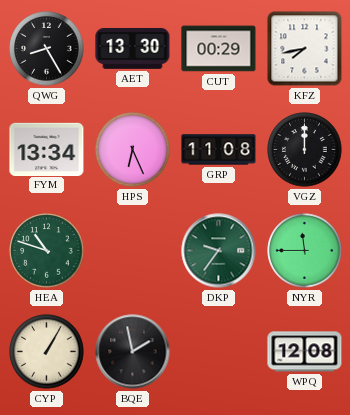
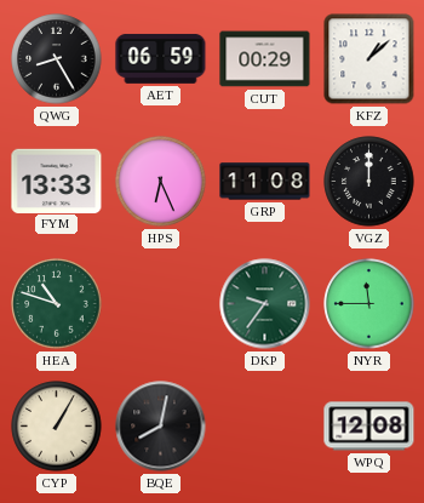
AET: 13:30 -> 06:59
KFZ: 7:43 -> 1:08
FYM: 13:34 -> 13:33
BQE: 1:58 -> 8:02
